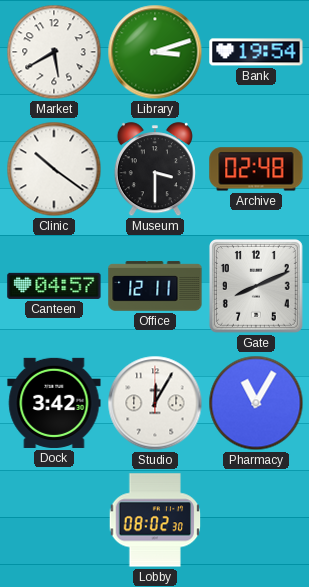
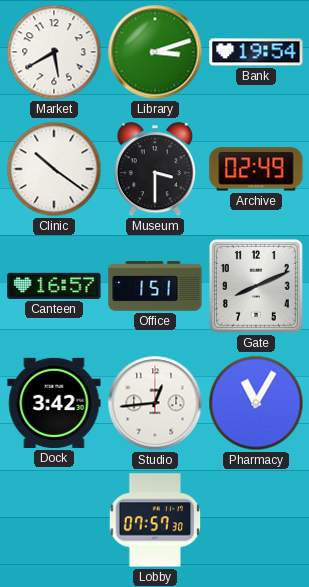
Archive: 02:48 -> 02:49
Canteen: 04:57 -> 16:57
Office: 12:11 -> 1:51
Studio: 12:05 -> 12:44
Lobby: 08:02 -> 07:57
